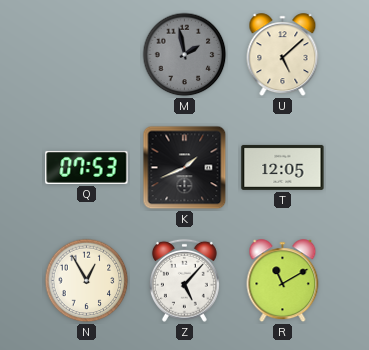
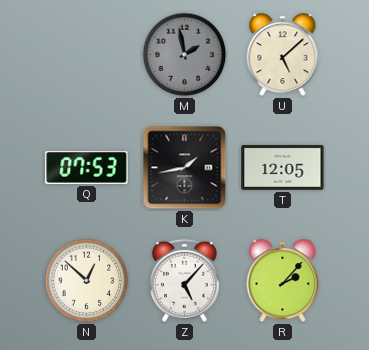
K: 1:41 -> 1:43
N: 12:55 -> 12:52
R: 11:10 -> 2:07
